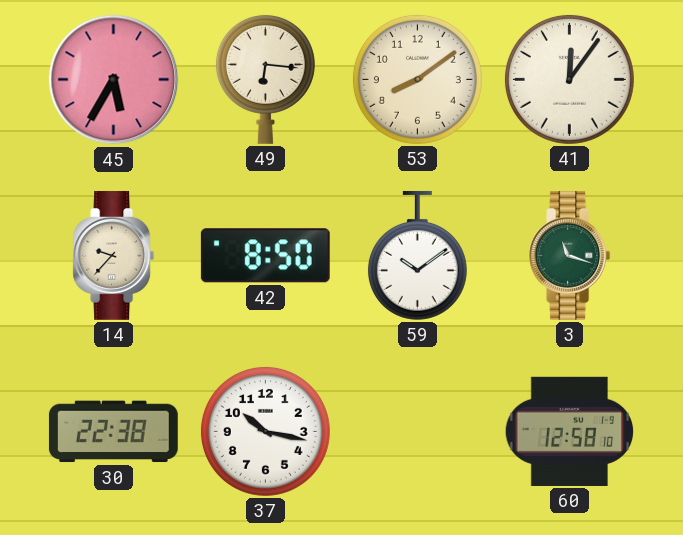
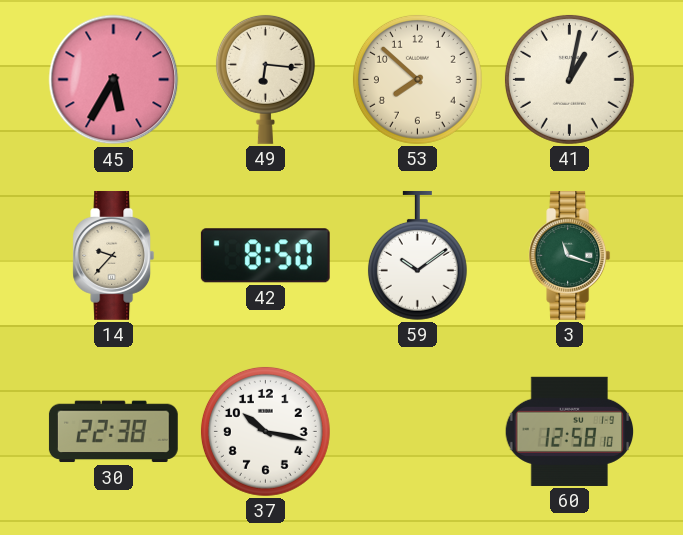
53: 8:09 -> 7:52
41: 12:06 -> 1:02
